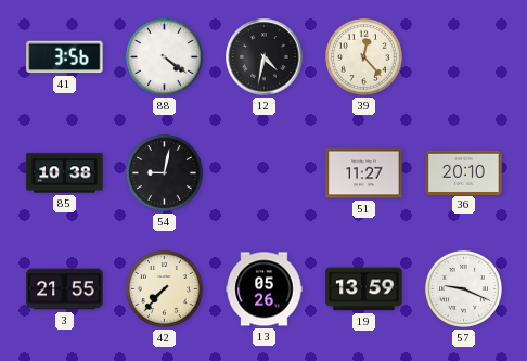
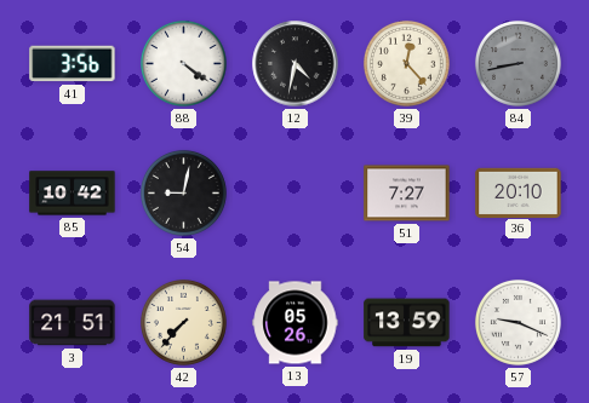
84: none -> 8:43
85: 10:38 -> 10:42
51: 11:27 -> 7:27
3: 21:55 -> 21:51
